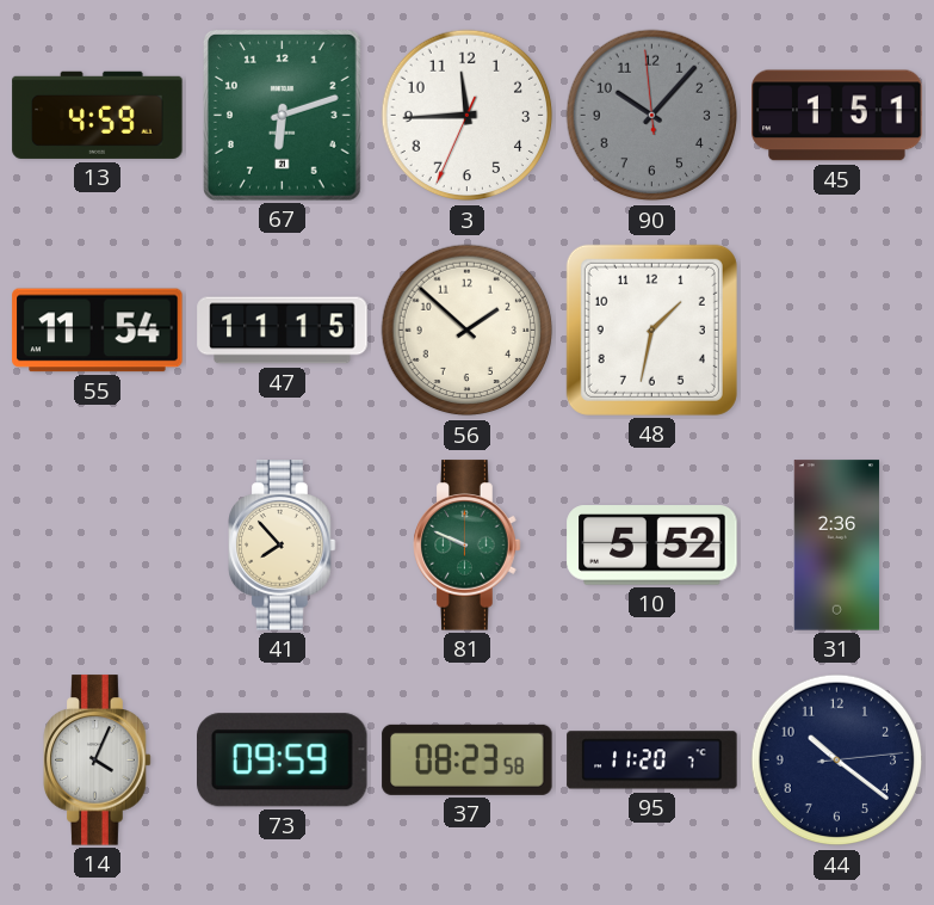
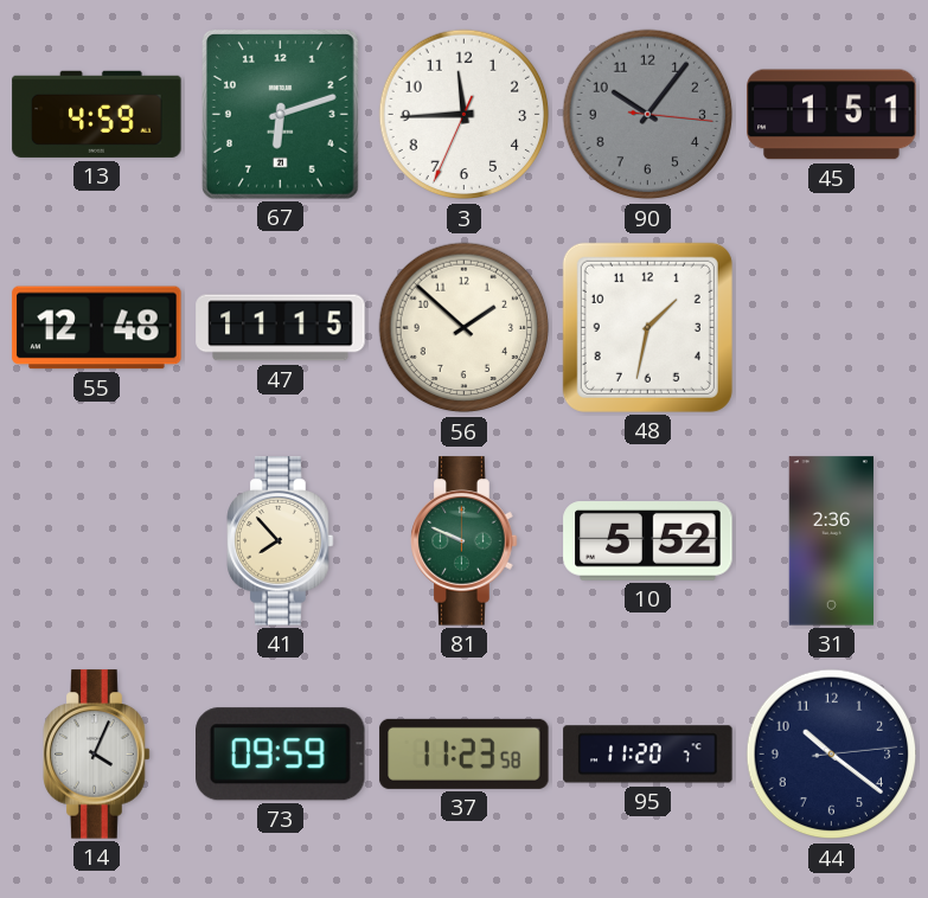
90: 10:06:59 -> 10:06:16
55: 11:54 -> 12:48
37: 08:23 -> 11:23
